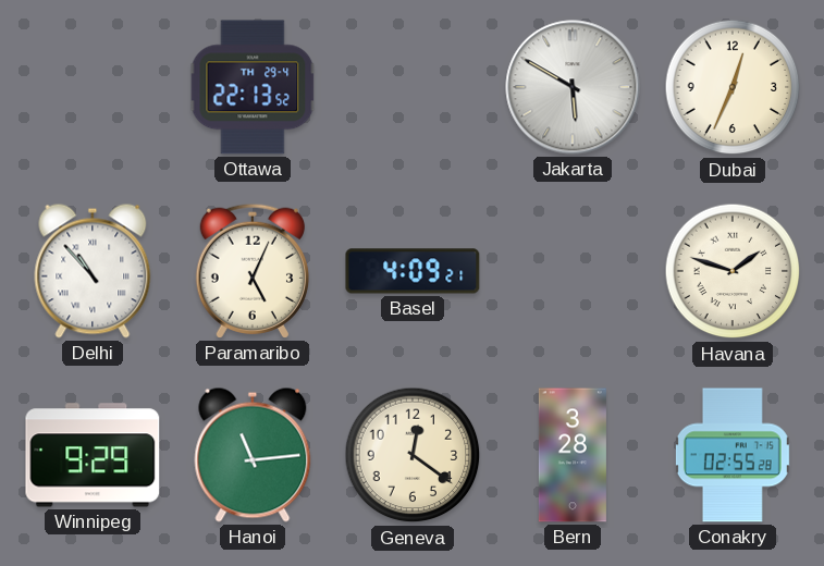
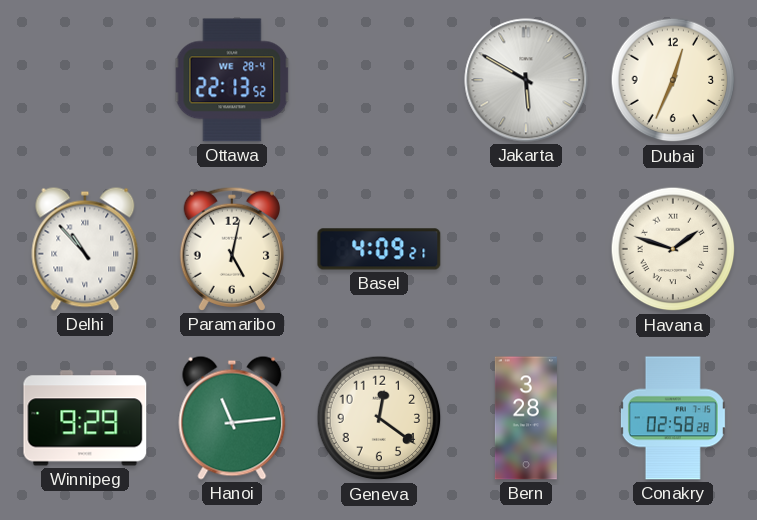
Ottawa date: TH 29-4 -> WE 28-4
Paramaribo: 5:04 -> 5:02
Conakry: 02:55 -> 02:58
